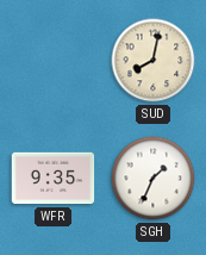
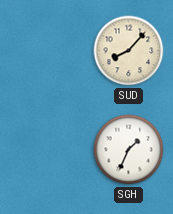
SUD: 8:02 -> 8:07
WFR: 9:35 -> none
